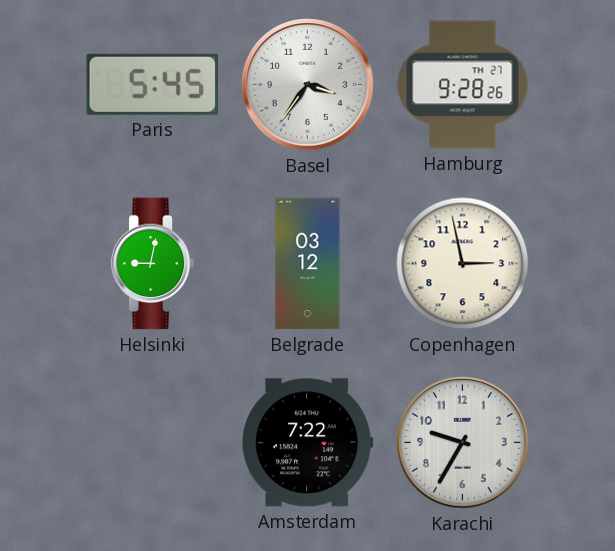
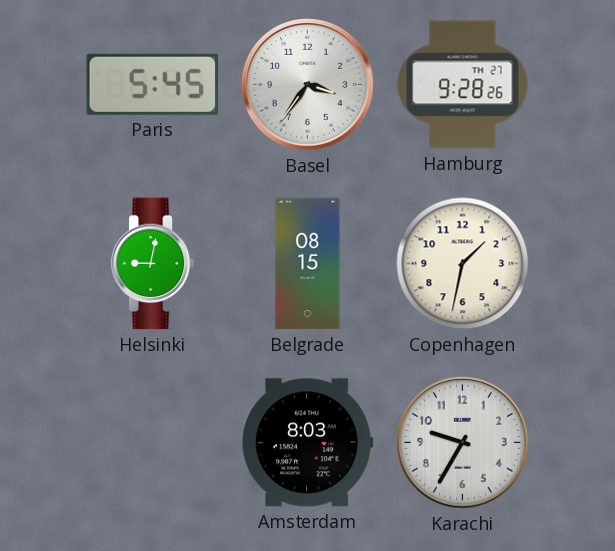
Belgrade: 03:12 -> 08:15
Copenhagen: 2:58 -> 1:32
Amsterdam: 7:22 -> 8:03
